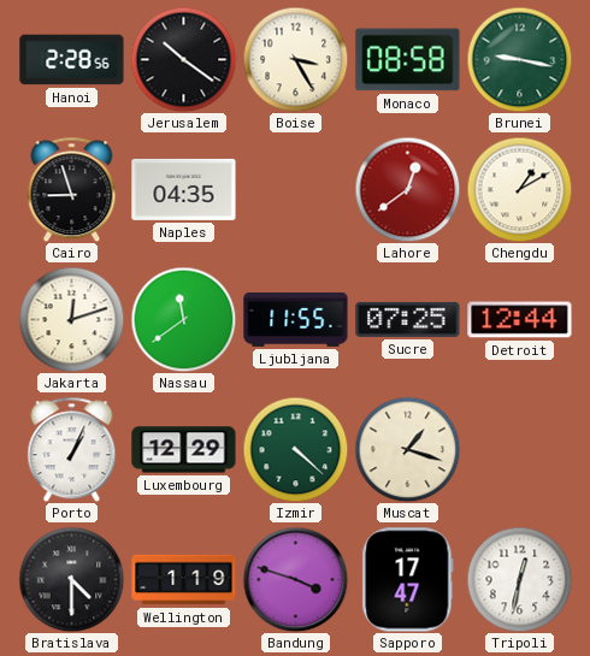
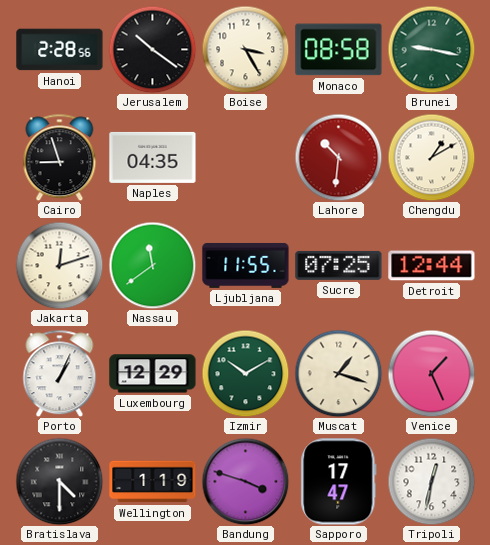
Lahore: 12:39 -> 10:31
Izmir: 4:22 -> 10:10
Venice: none -> 1:26
